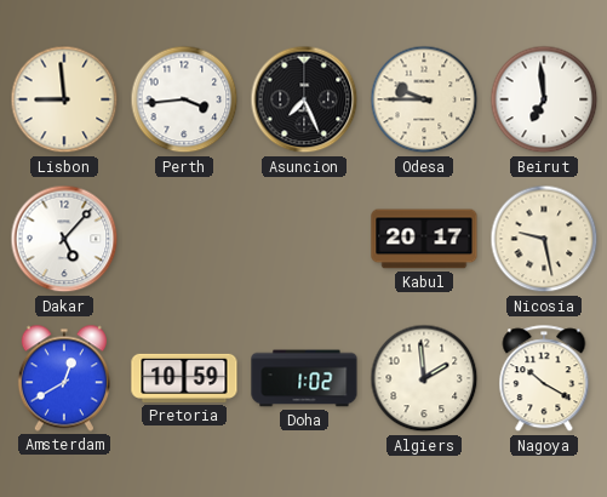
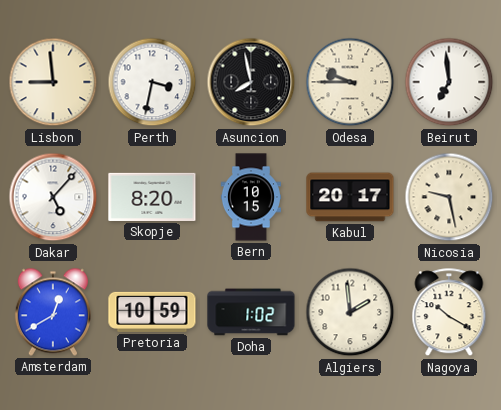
Perth: 3:44 -> 3:32
Asuncion: 7:26 -> 7:58
Skopje: none -> 8:20
Bern: none -> 10:15
